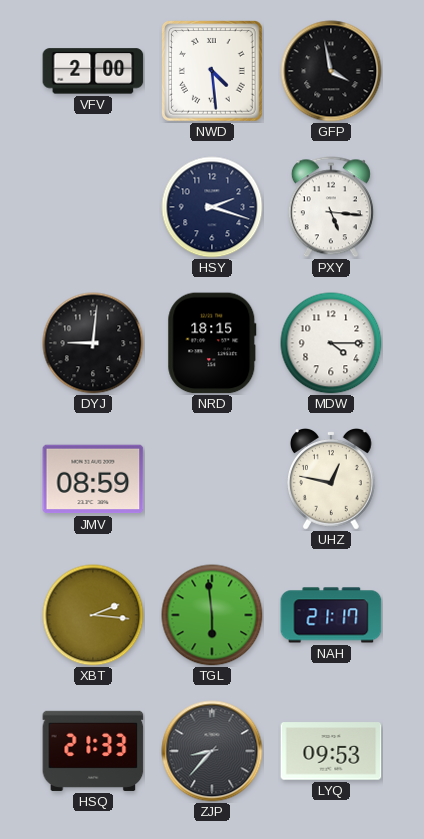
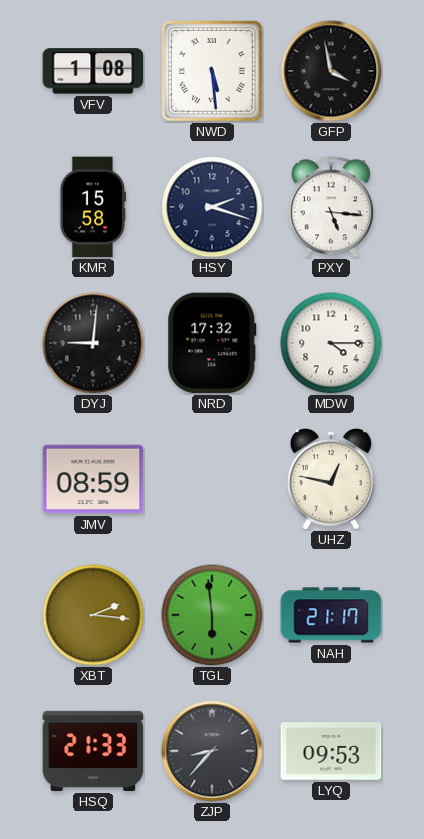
VFV: 2:00 -> 1:08
NWD: 4:29 -> 5:29
KMR: none -> 15:58
NRD: 18:15 -> 17:32
